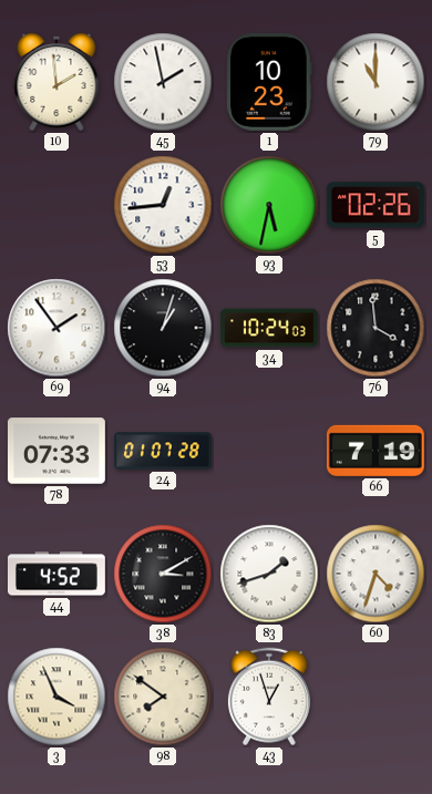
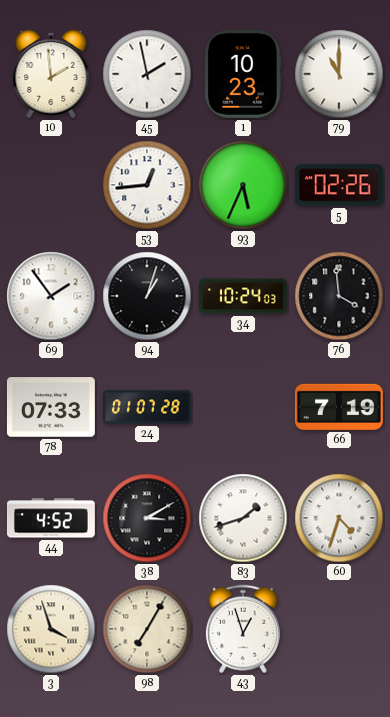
93: 5:32 -> 5:34
3: 3:56 -> 3:57
98: 7:51 -> 7:05
